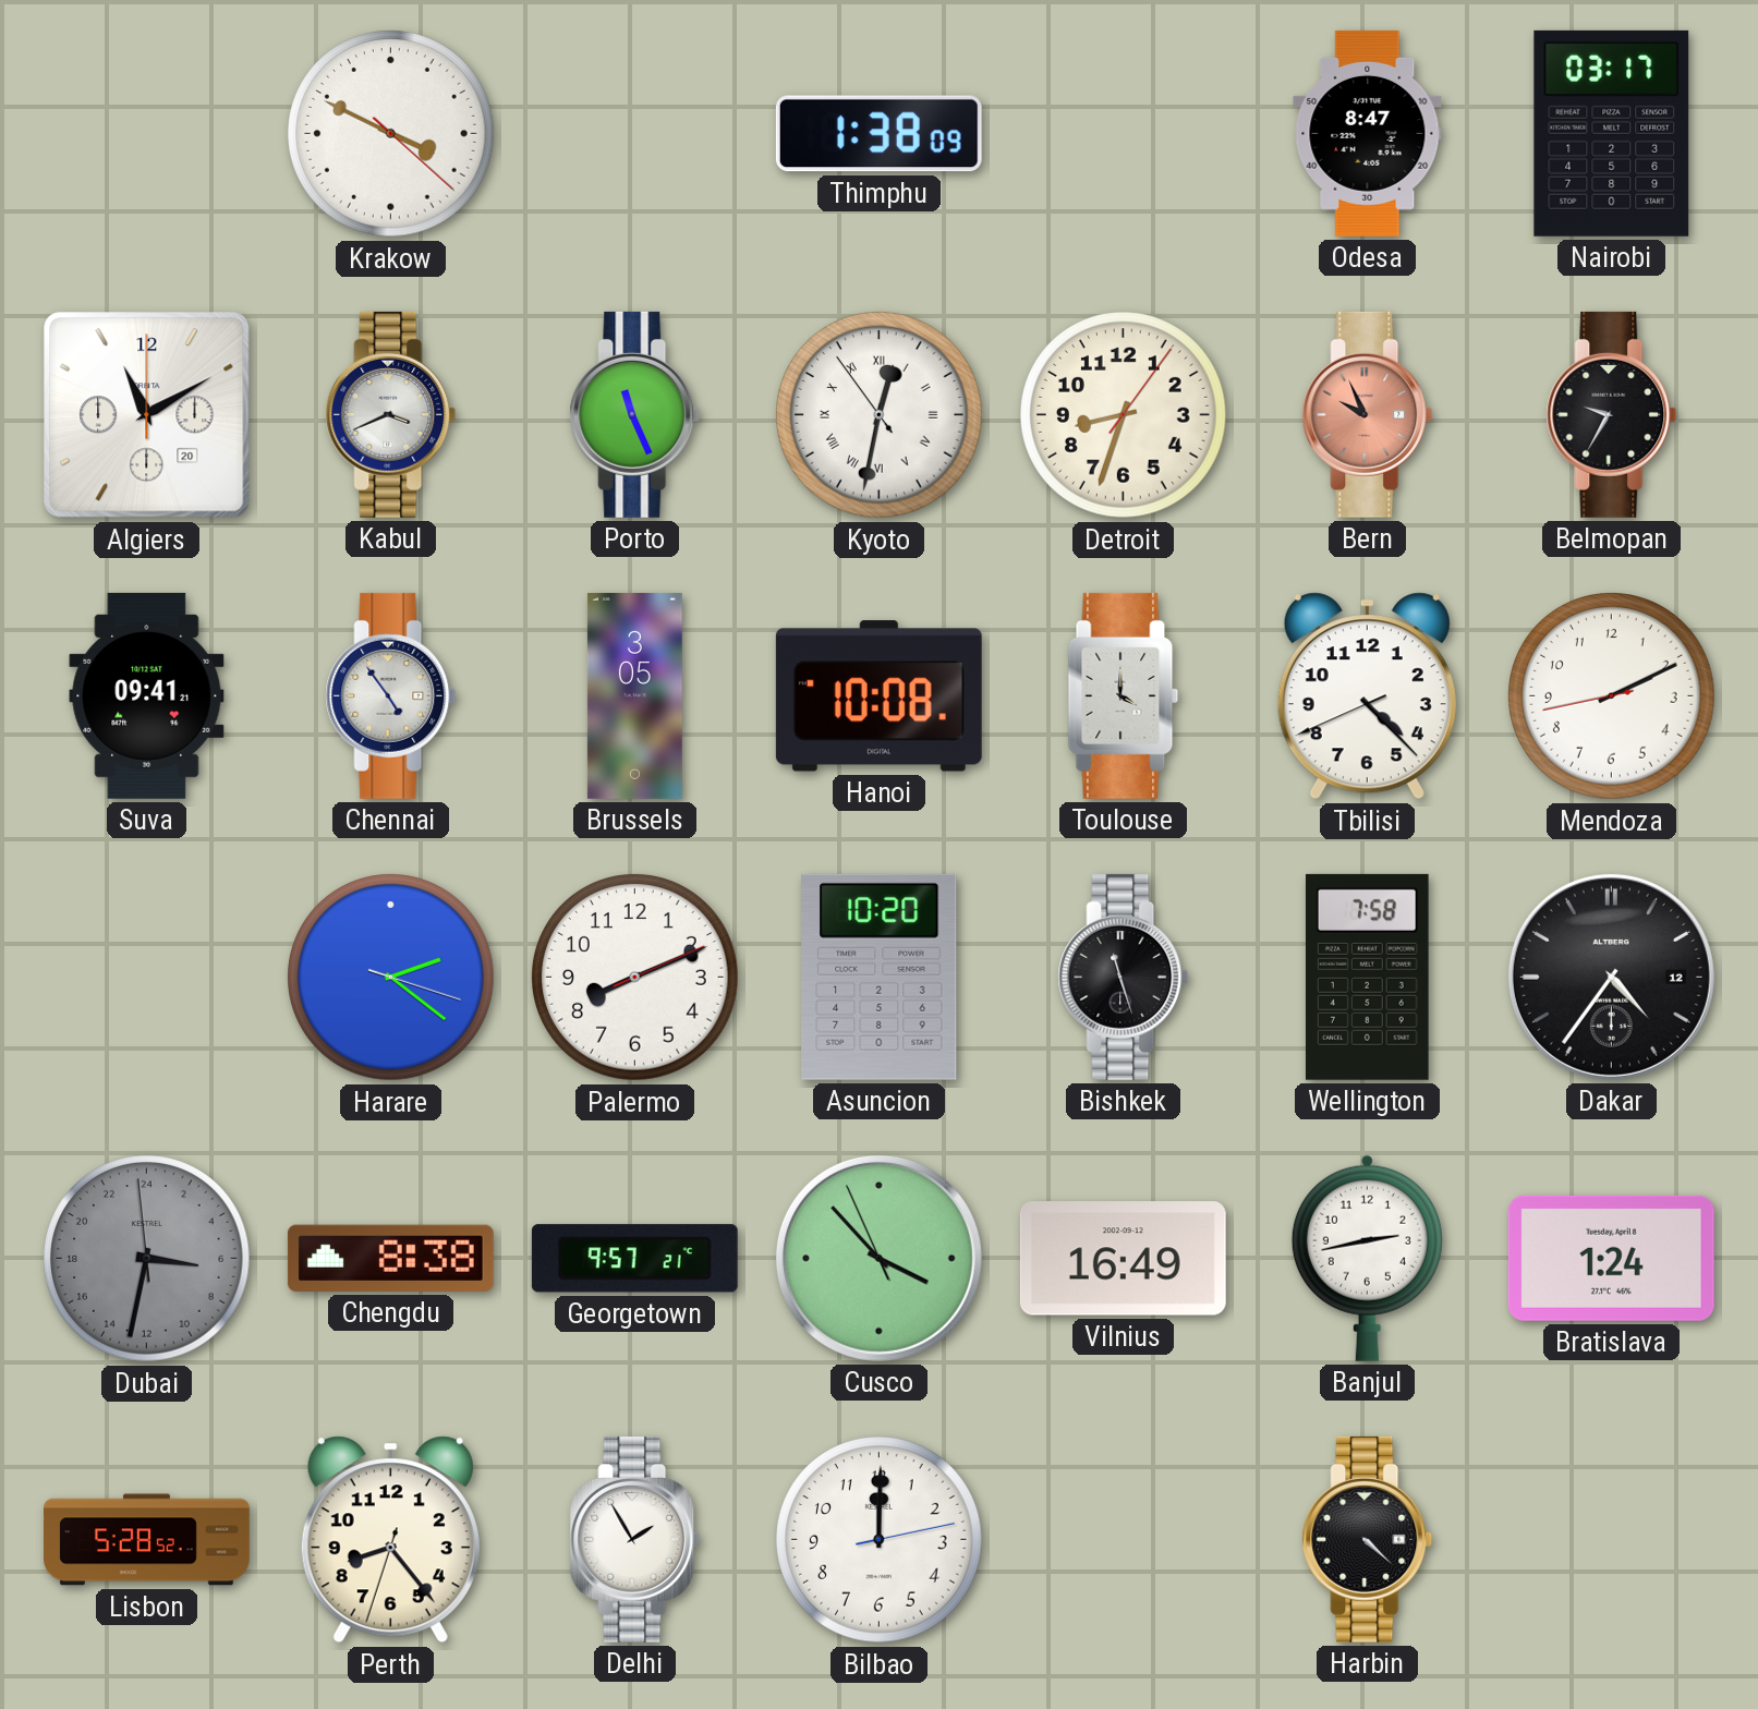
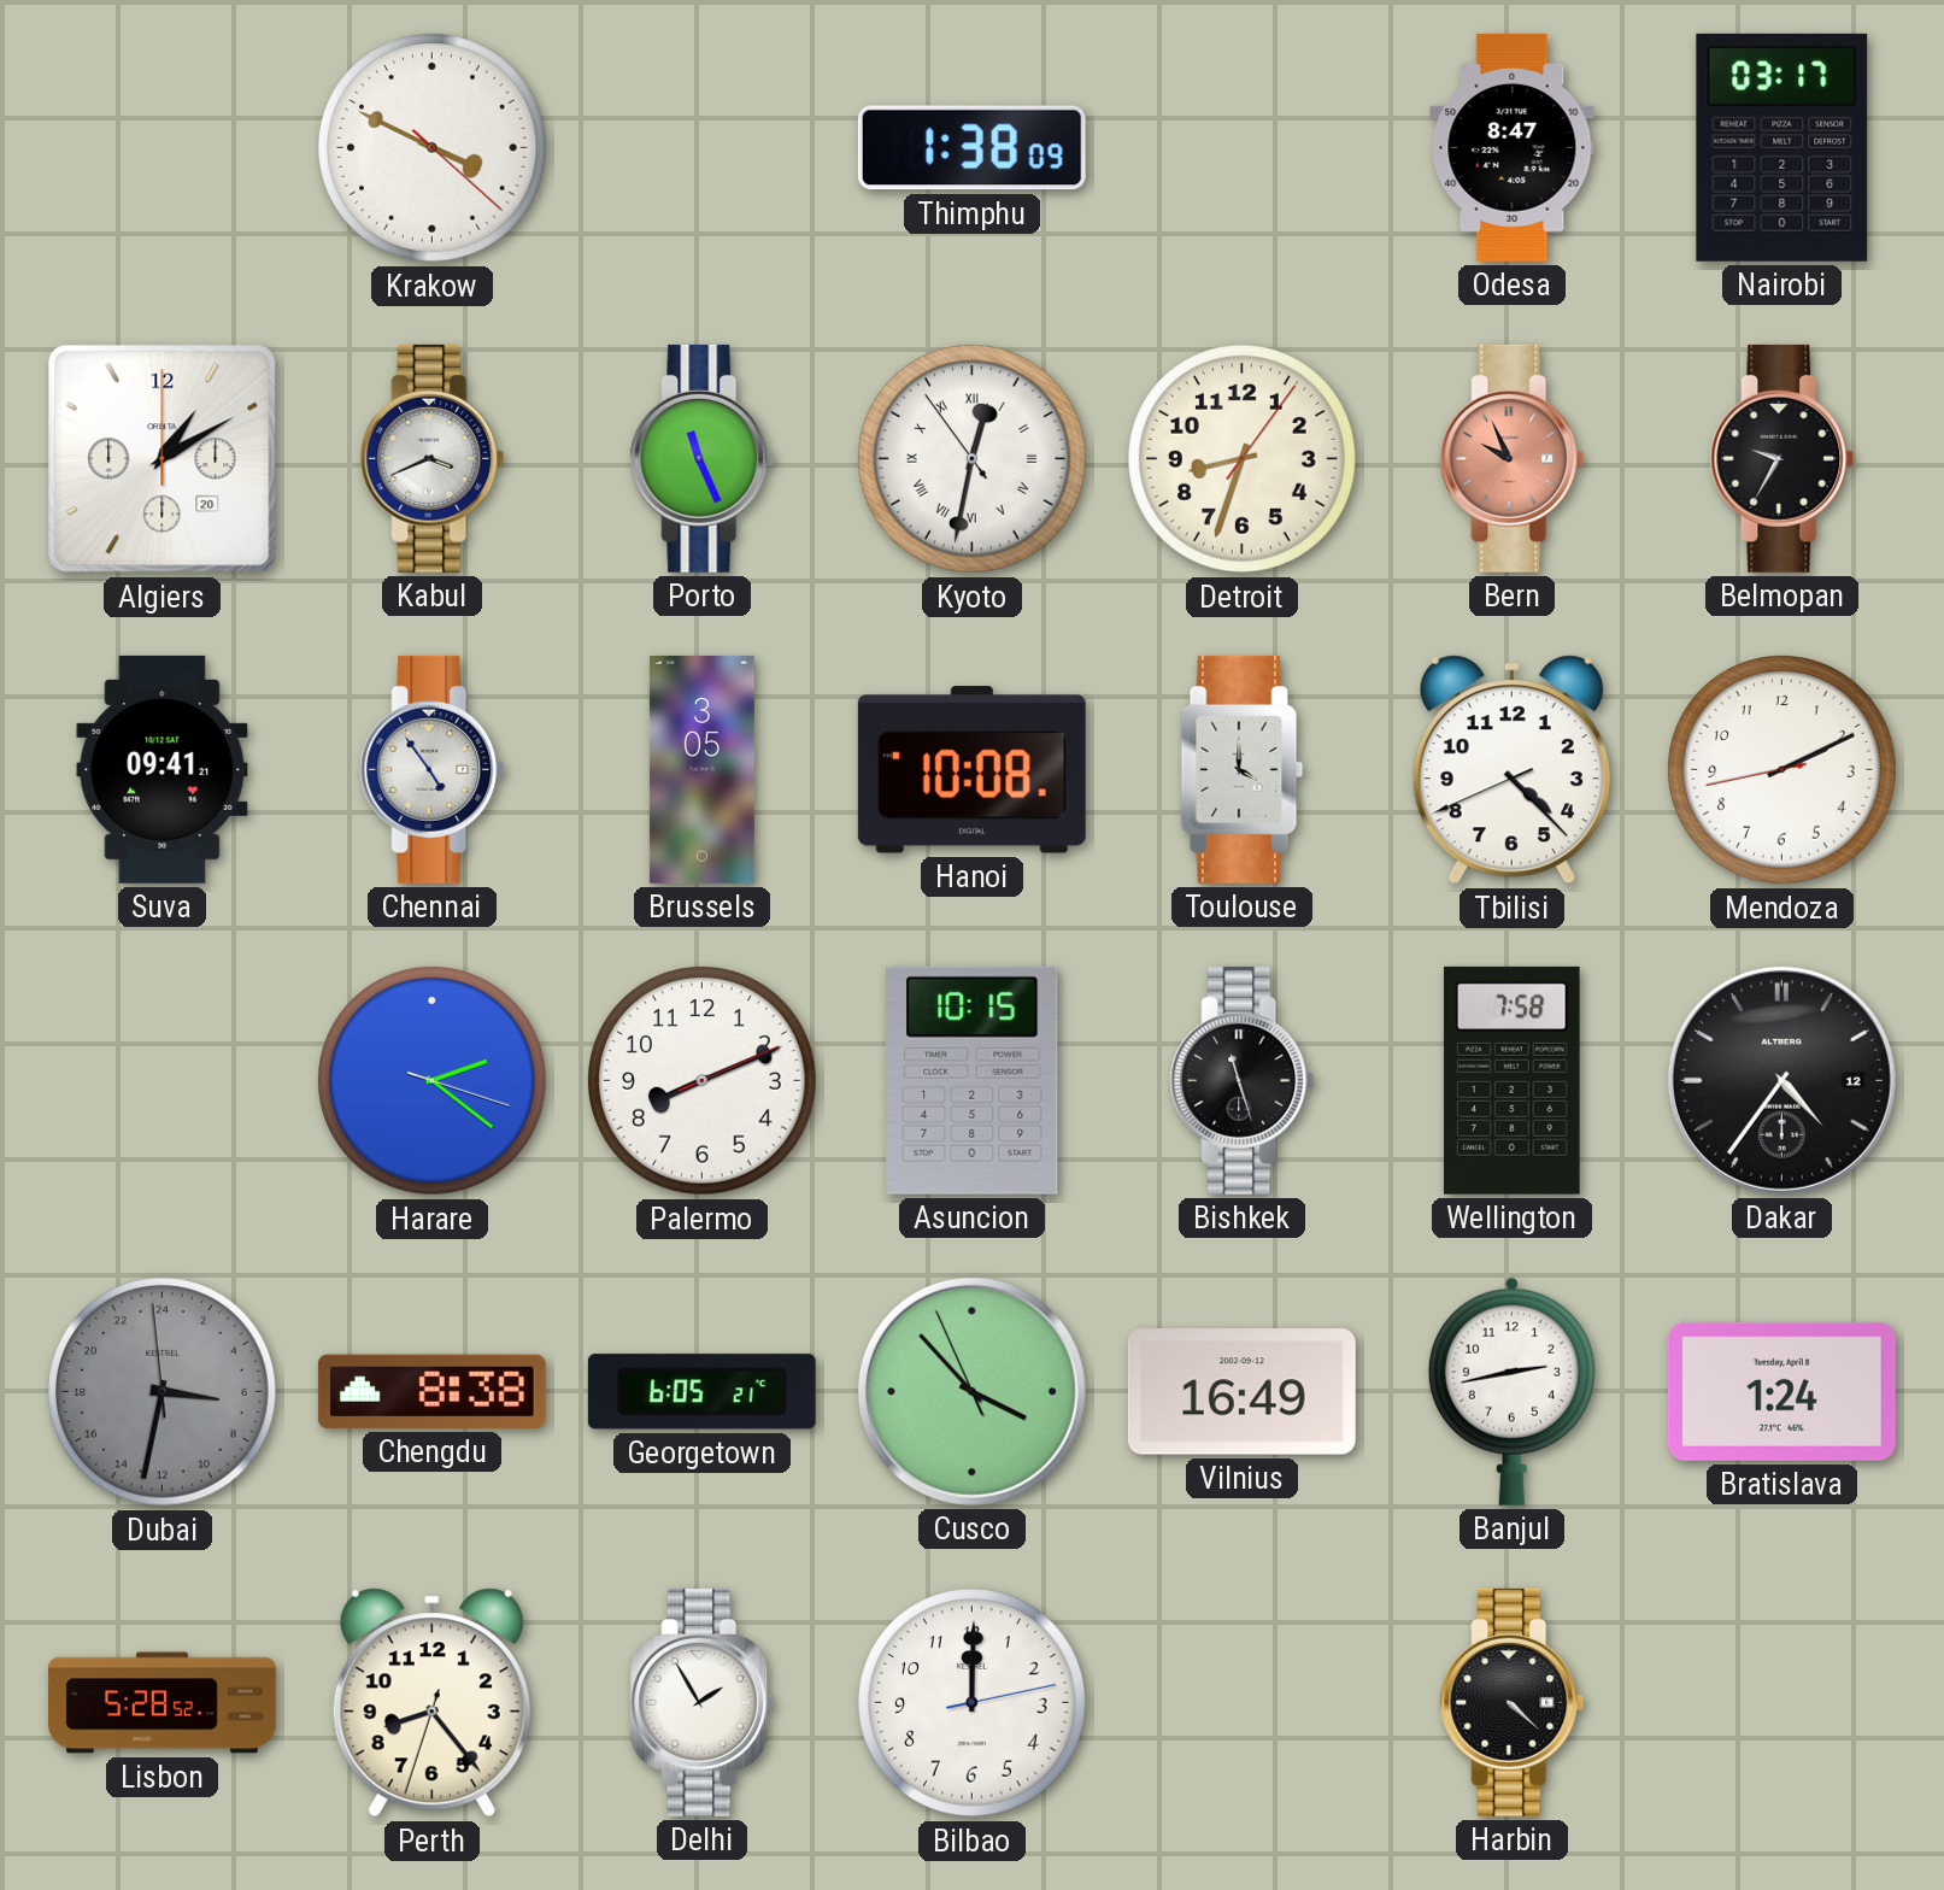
Algiers: 11:10 -> 1:10
Asuncion: 10:20 -> 10:15
Georgetown: 9:57 -> 6:05
